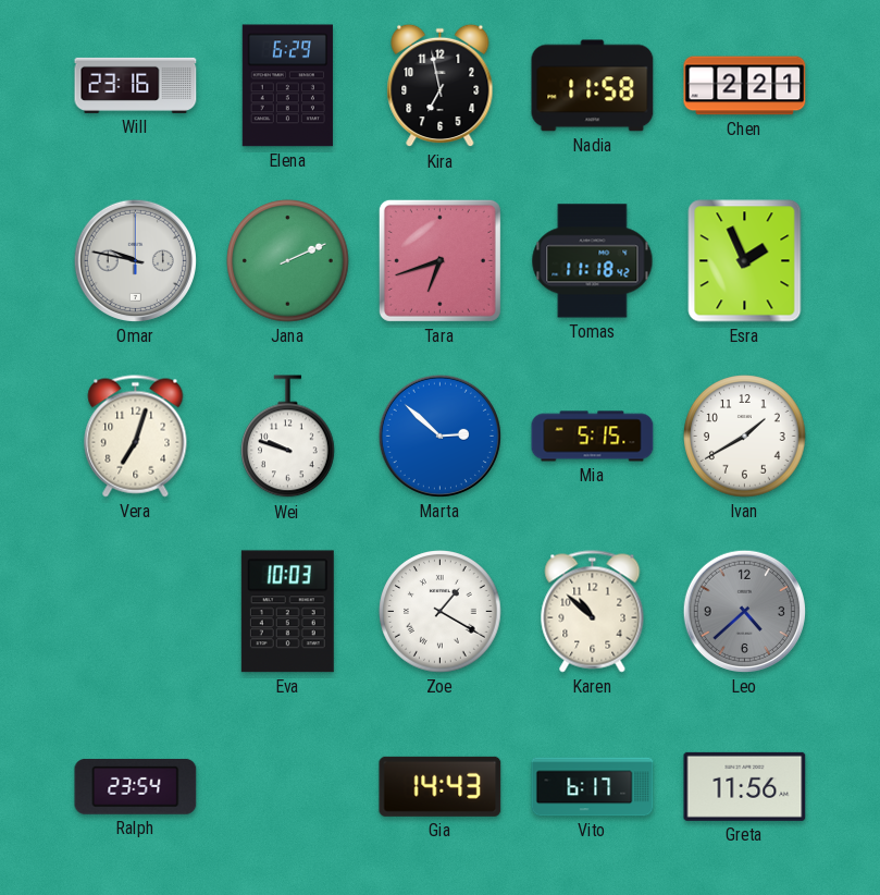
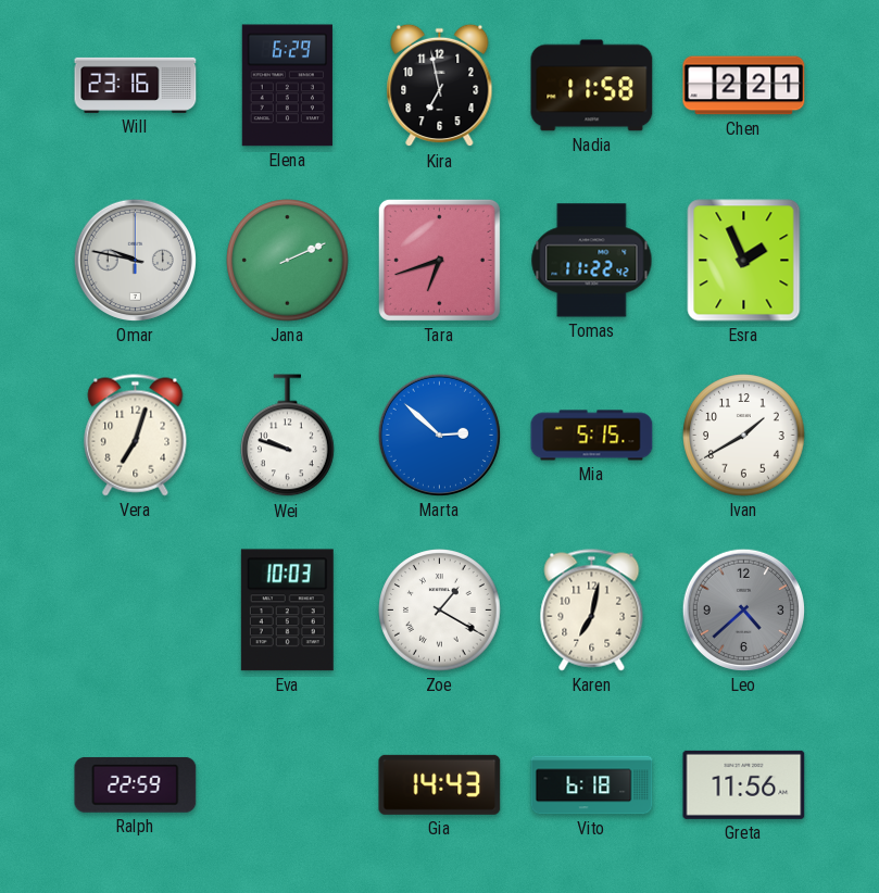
Tomas: 11:18 -> 11:22
Karen: 10:52 -> 7:02
Ralph: 23:54 -> 22:59
Vito: 6:17 -> 6:18
